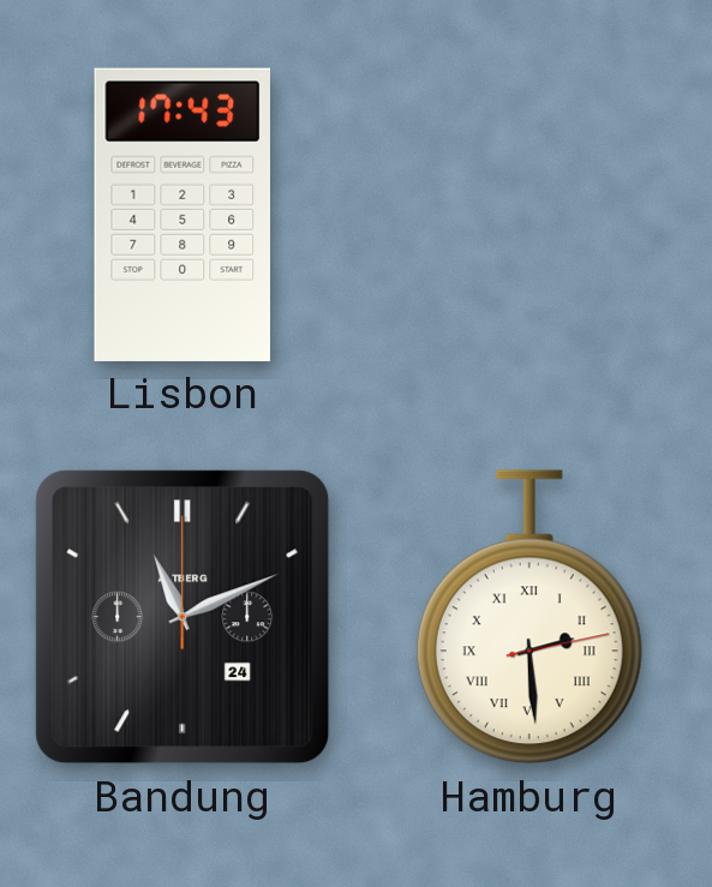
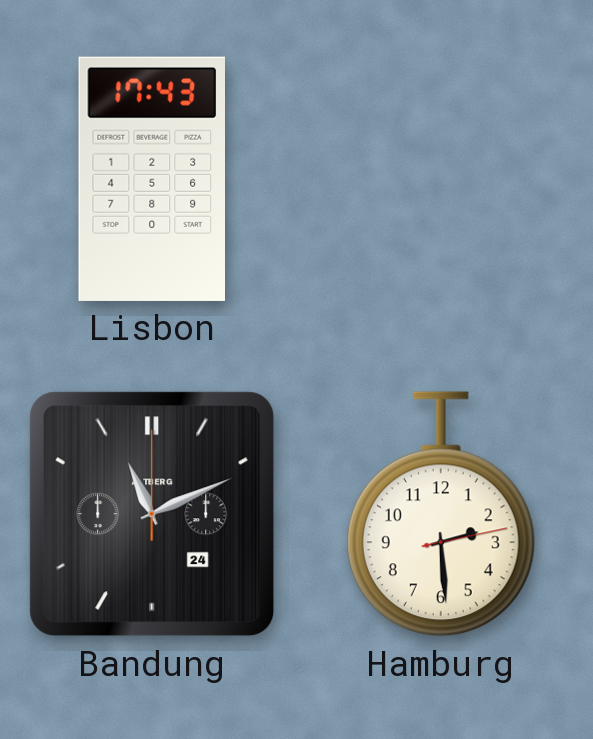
Hamburg numerals: Roman -> Arabic
